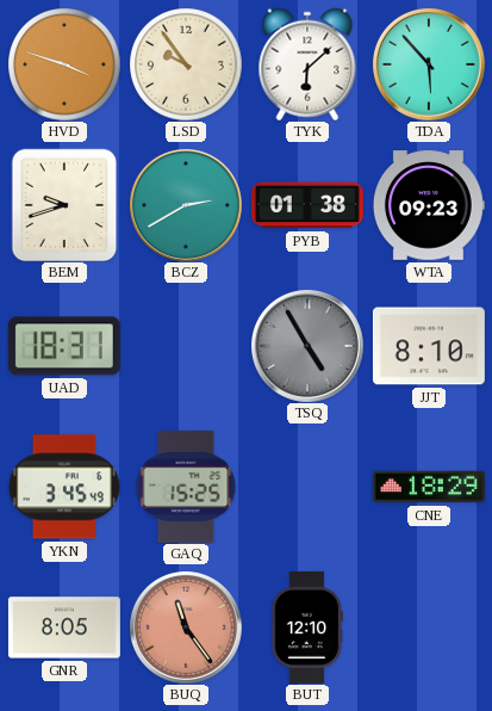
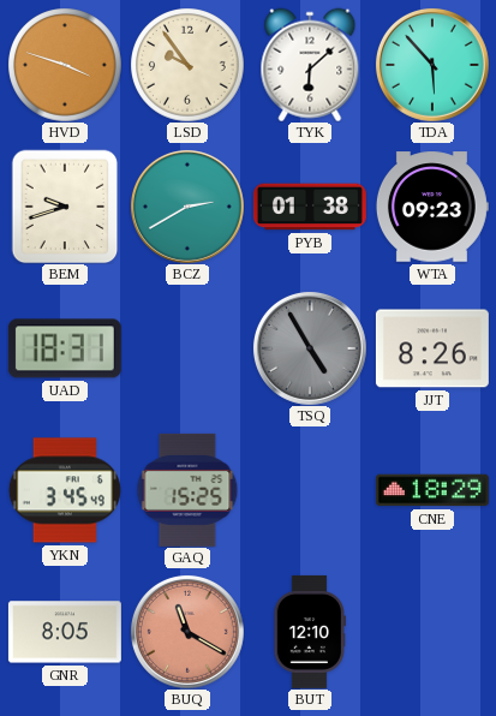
JJT: 8:10 -> 8:26
BUQ: 11:24 -> 11:20
